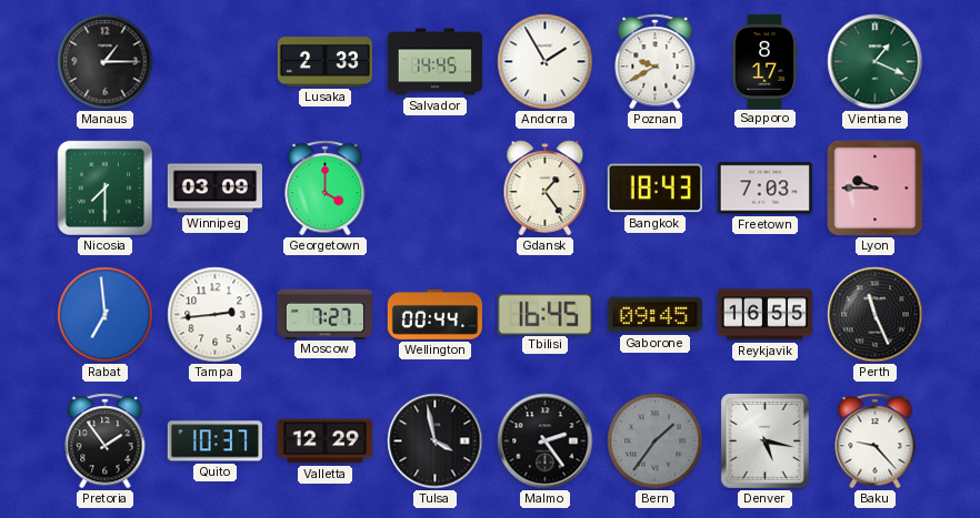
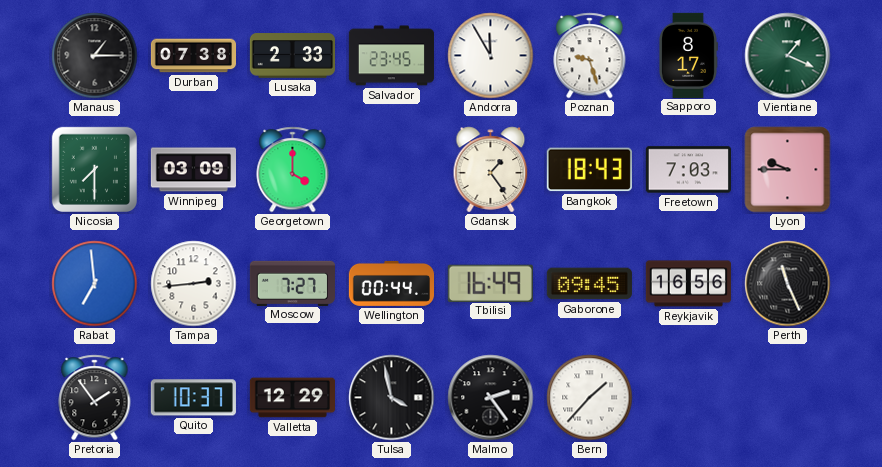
Durban: none -> 07:38
Salvador: 14:45 -> 23:45
Andorra: 1:55 -> 11:55
Poznan: 9:40 -> 9:27
Tbilisi: 16:45 -> 16:49
Reykjavik: 16:55 -> 16:56
Bern: 1:36 -> 1:37
Bern dial: grey -> white
Denver: 5:17 -> none
Baku: 9:23 -> none
